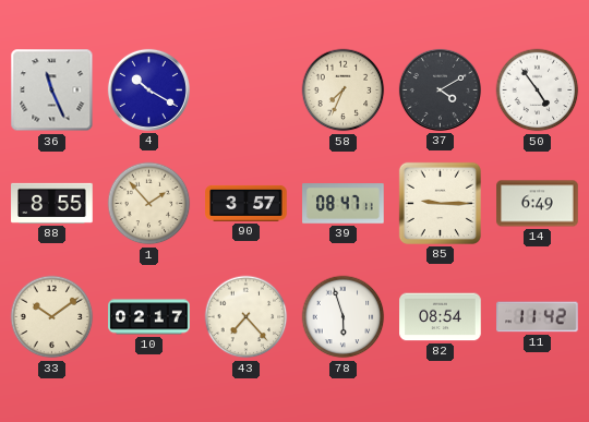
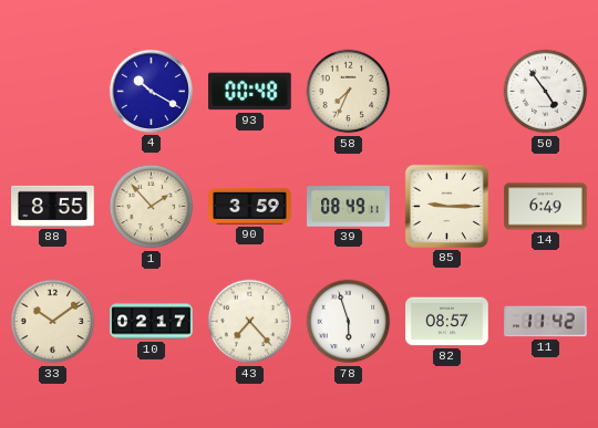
36: 11:26 -> none
93: none -> 00:48
37: 4:10 -> none
90: 3:57 -> 3:59
39: 08:47 -> 08:49
82: 08:54 -> 08:57
